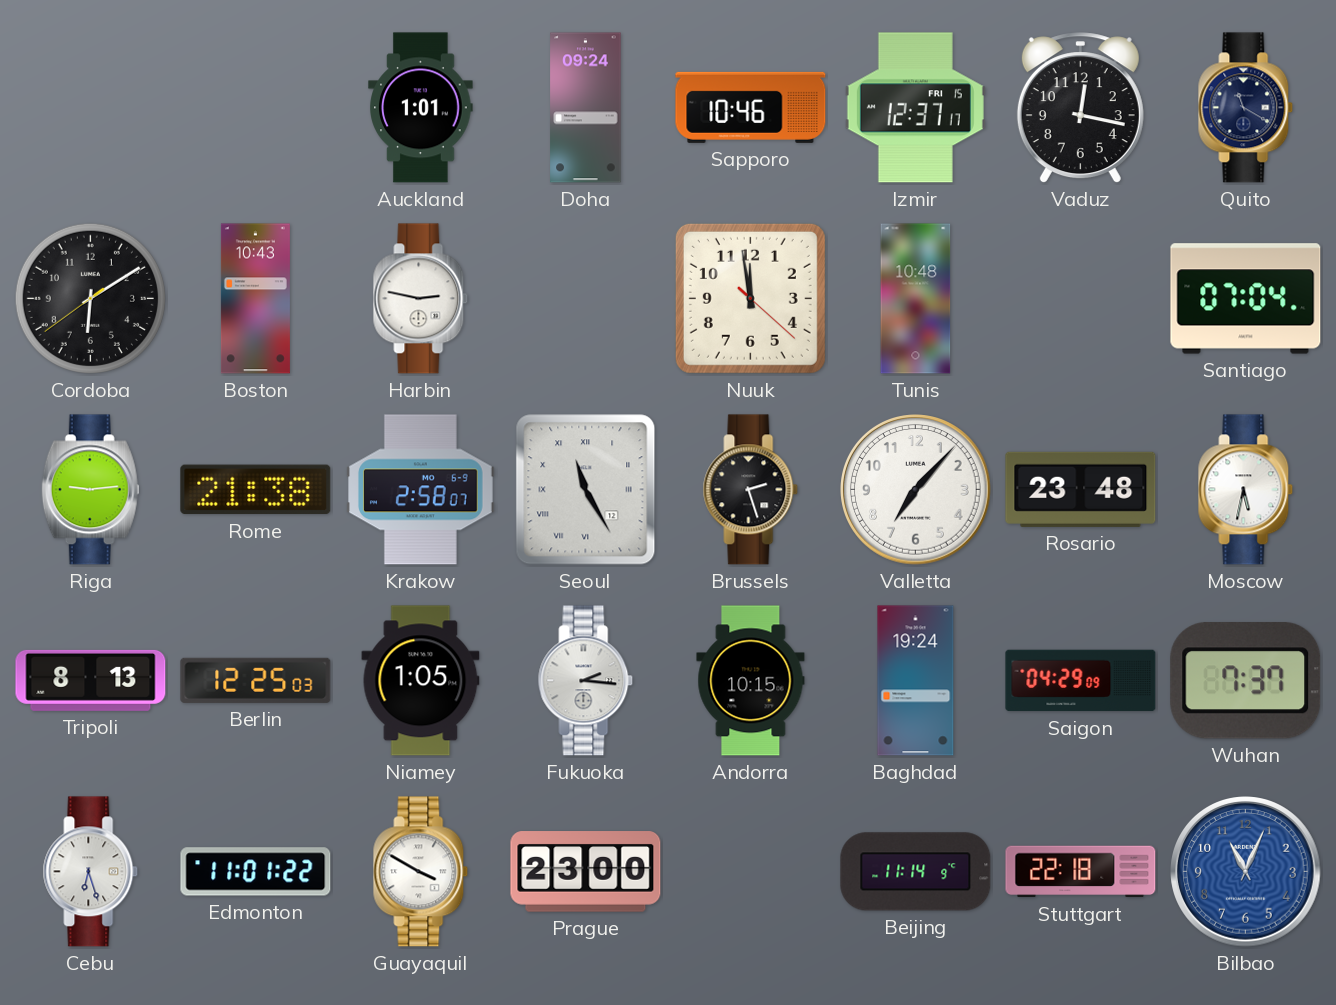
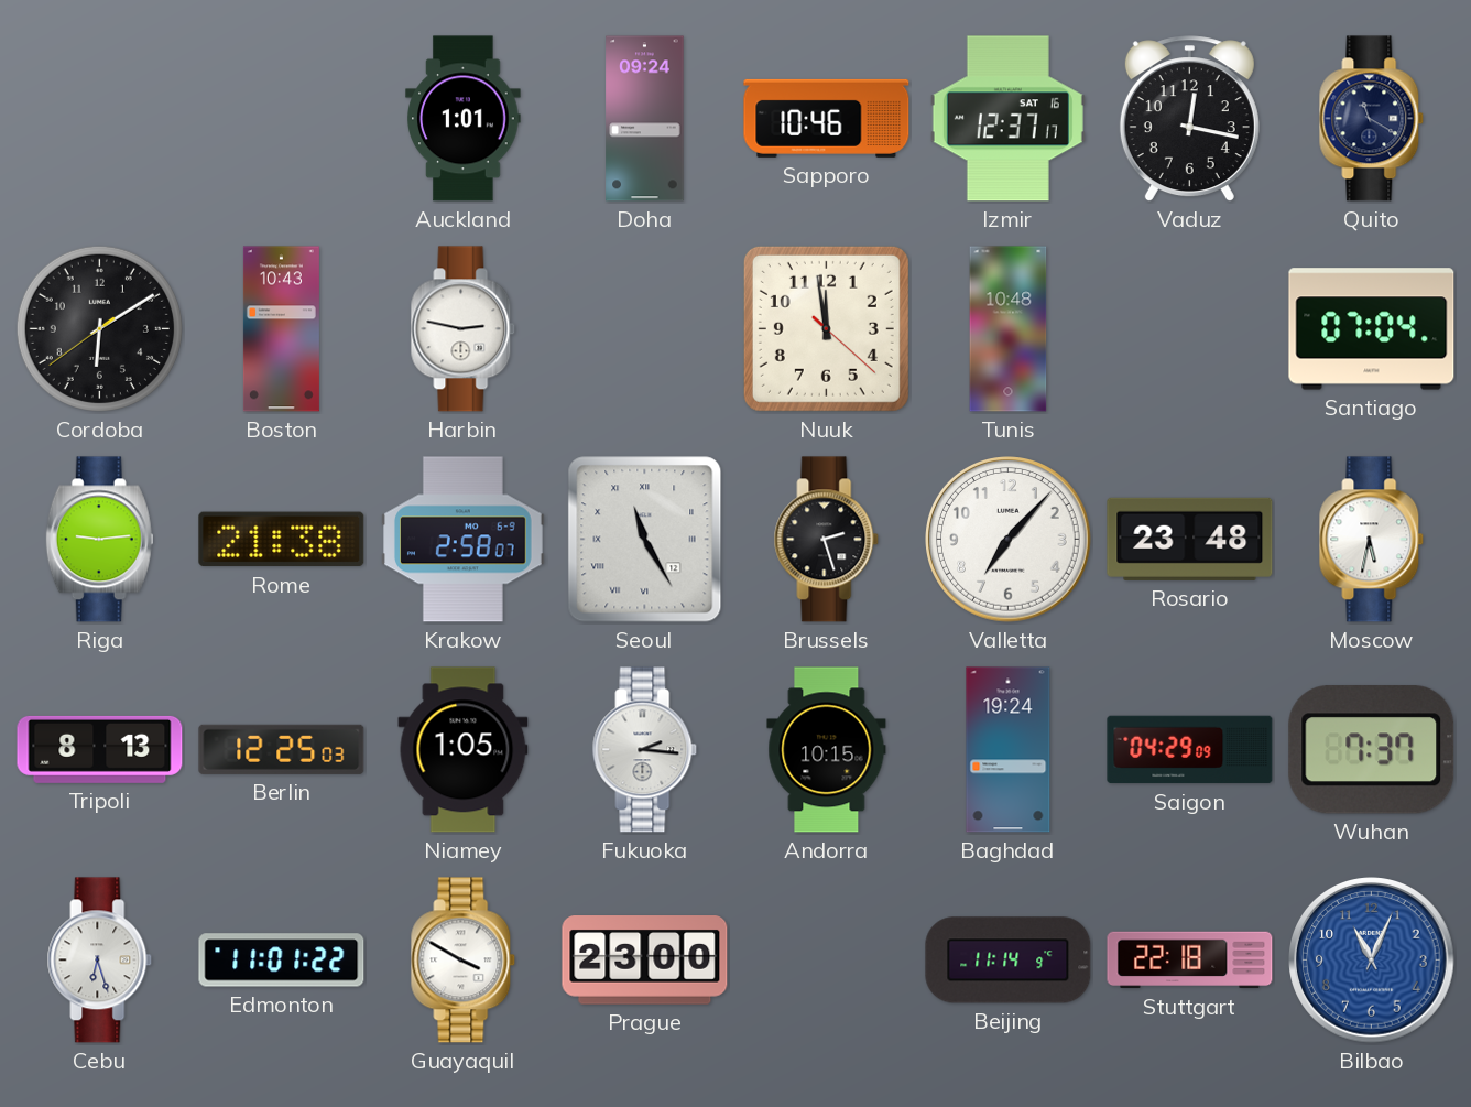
Izmir date: FRI 15 -> SAT 16
